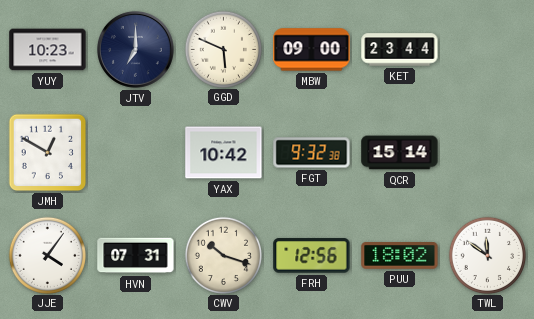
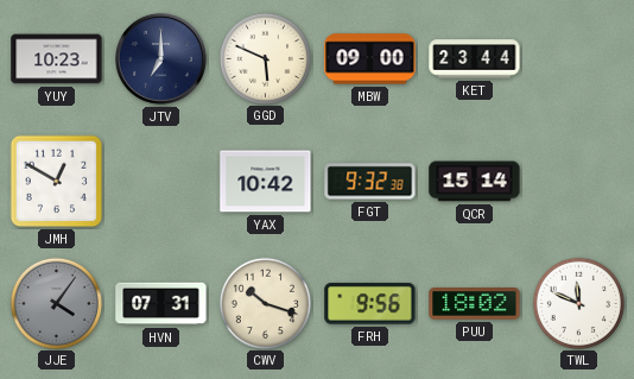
JJE dial: white -> grey
FRH: 12:56 -> 9:56
TWL: 11:51 -> 11:49
